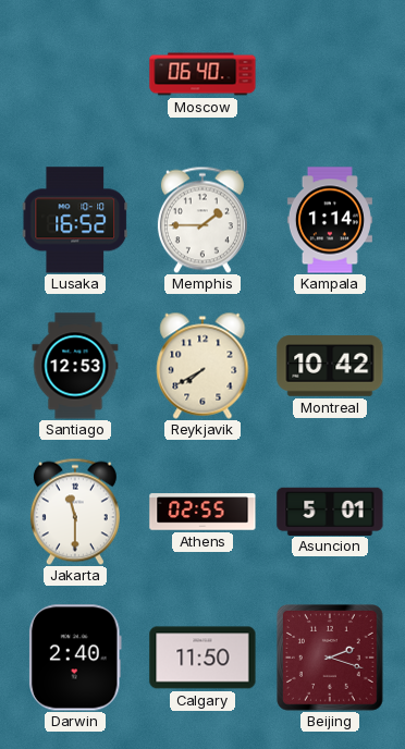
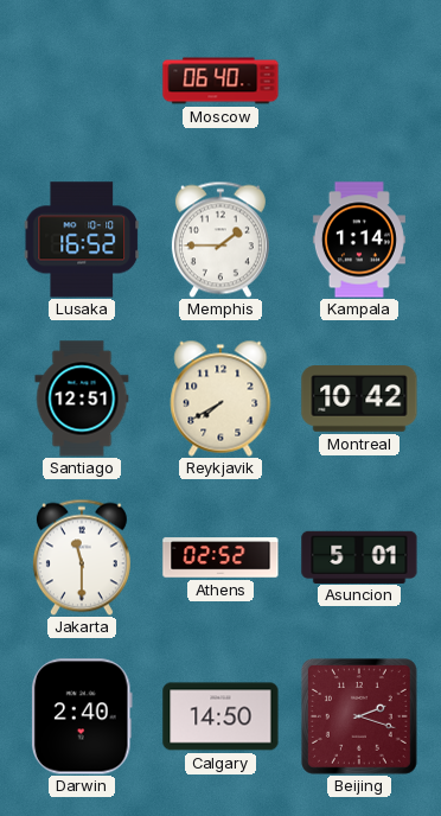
Santiago: 12:53 -> 12:51
Athens: 02:55 -> 02:52
Calgary: 11:50 -> 14:50
